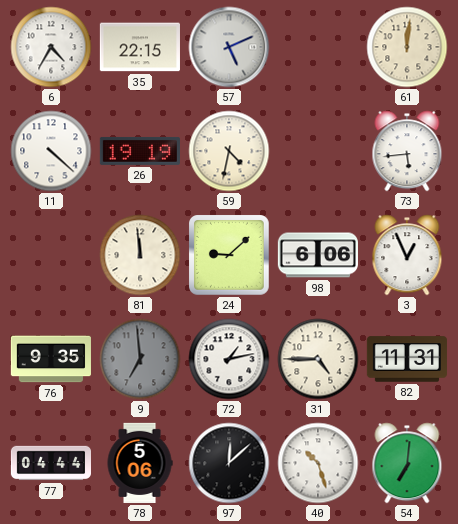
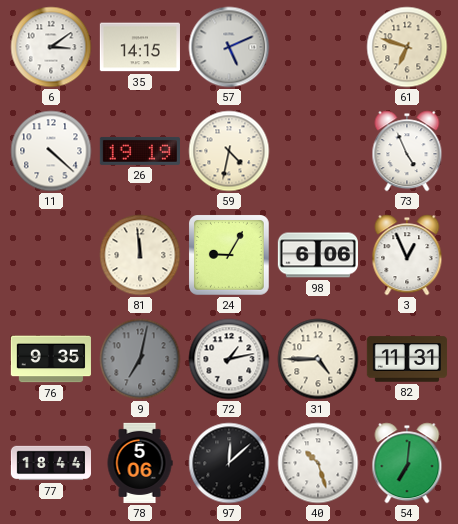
6: 4:35 -> 3:09
35: 22:15 -> 14:15
61: 12:01 -> 6:48
73: 5:44 -> 4:56
24: 9:08 -> 9:05
9: 6:59 -> 7:02
77: 04:44 -> 18:44
